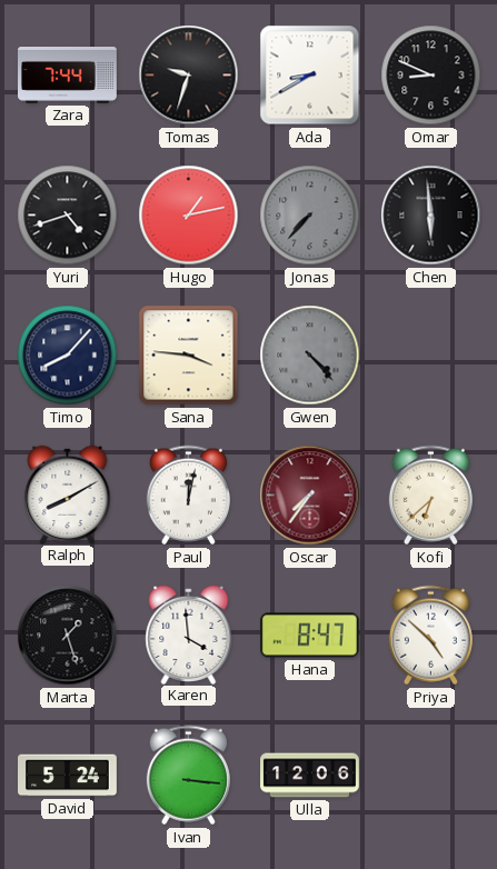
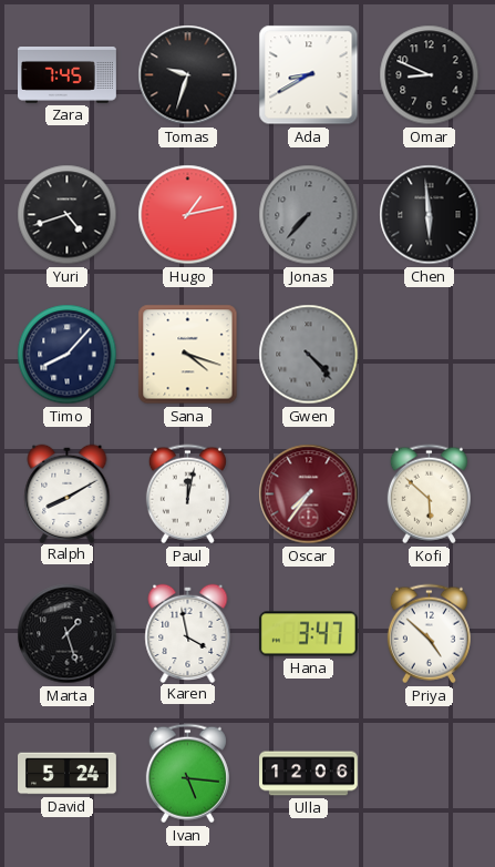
Zara: 7:44 -> 7:45
Sana: 3:46 -> 4:18
Kofi: 6:38 -> 5:52
Karen: 3:59 -> 3:58
Hana: 8:47 -> 3:47
Ivan: 3:16 -> 5:16
